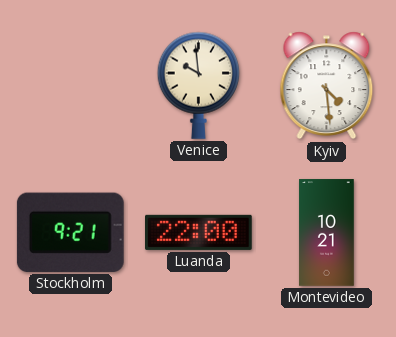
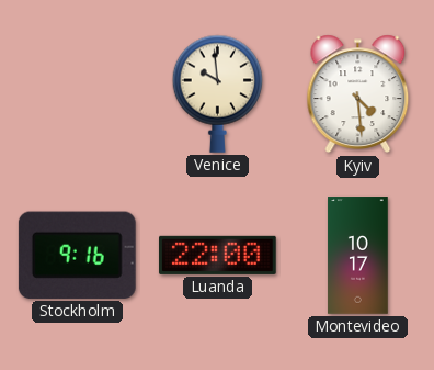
Stockholm: 9:21 -> 9:16
Montevideo: 10:21 -> 10:17
